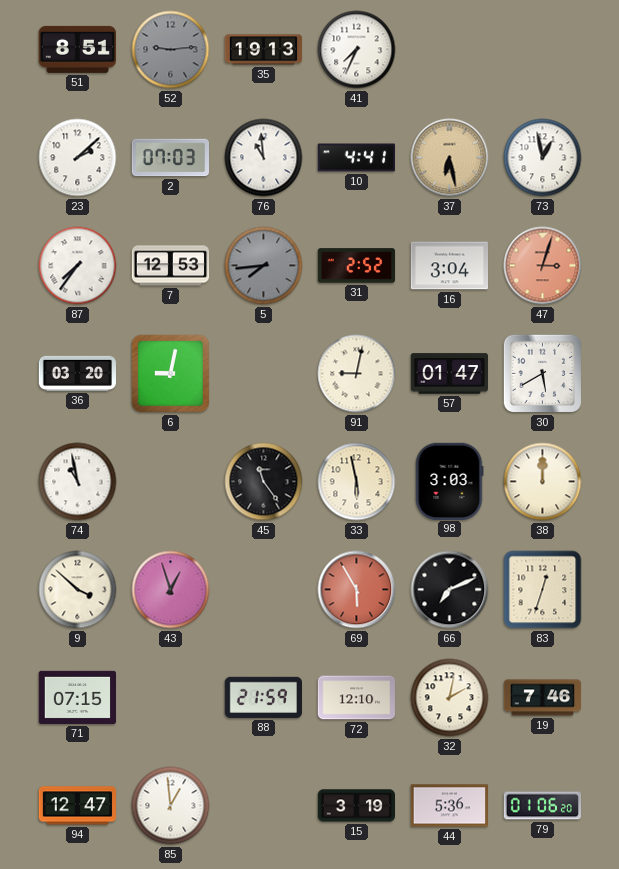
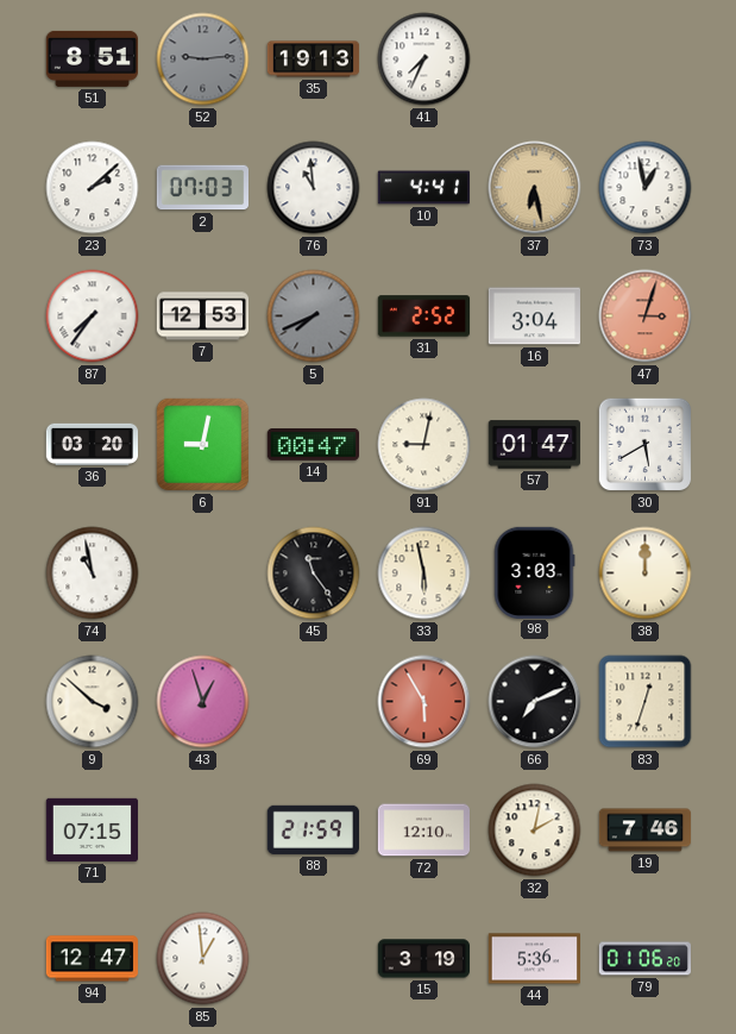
5: 7:44 -> 7:41
14: none -> 00:47
